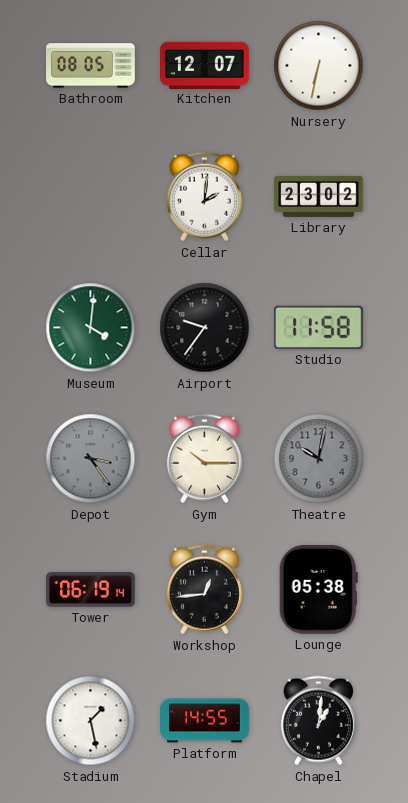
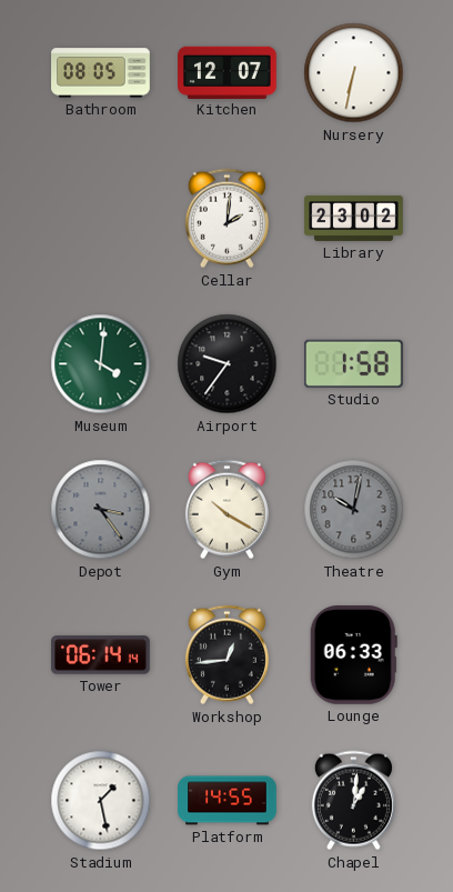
Studio: 11:58 -> 1:58
Gym: 10:15 -> 10:20
Tower: 06:19 -> 06:14
Lounge: 05:38 -> 06:33
